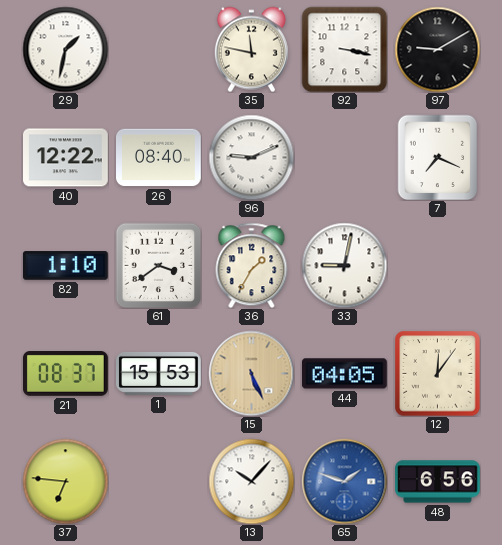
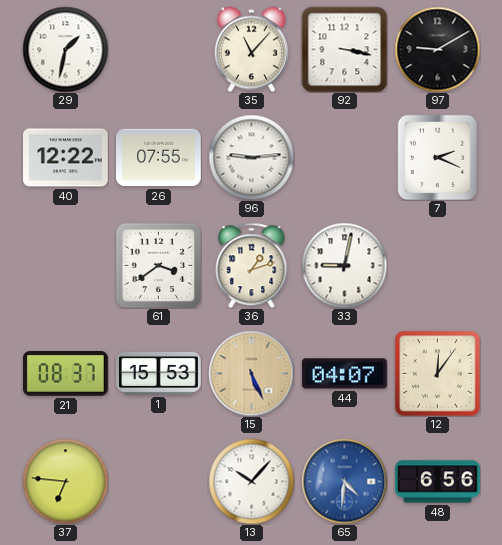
35: 11:47 -> 11:07
26: 08:40 -> 07:55
96: 9:11 -> 9:14
7: 7:19 -> 2:19
82: 1:10 -> none
36: 1:35 -> 1:12
44: 04:05 -> 04:07
65: 1:48 -> 4:31
